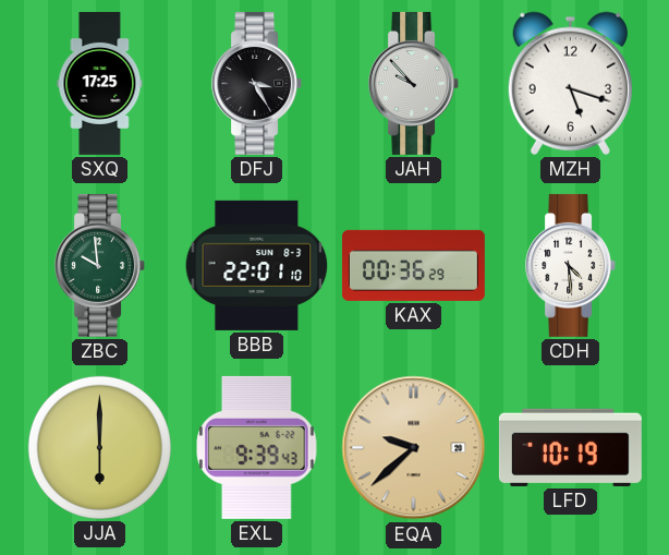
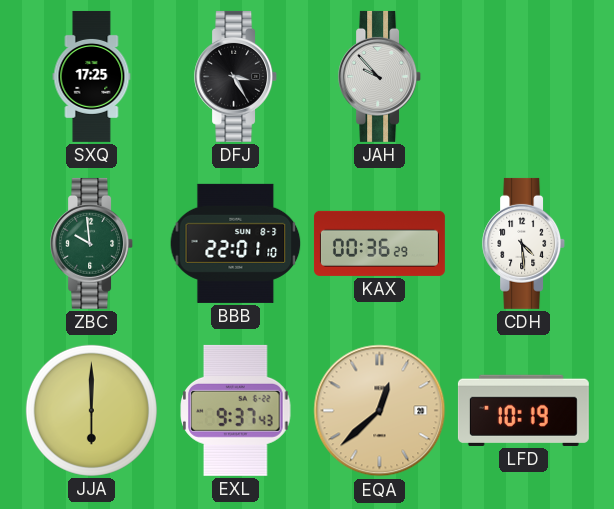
MZH: 5:18 -> none
EXL: 9:39 -> 9:37
EQA: 9:38 -> 12:38
